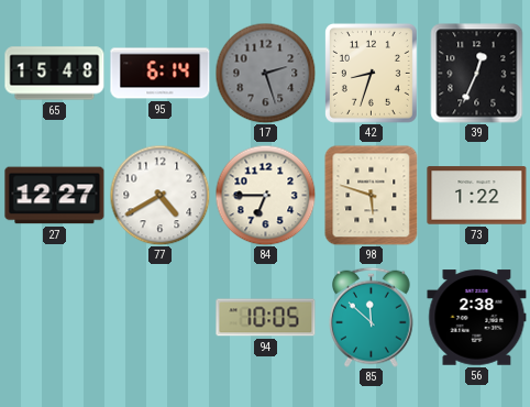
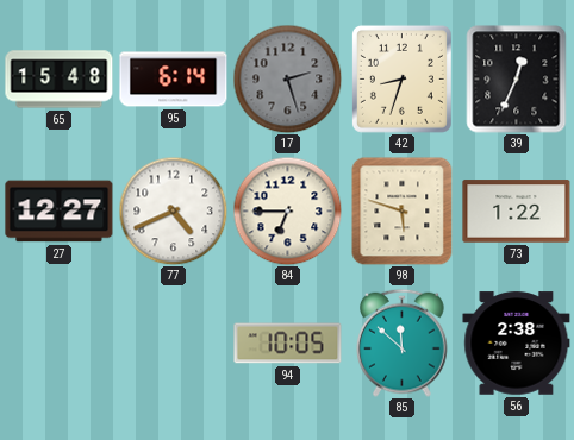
77: 4:40 -> 4:41
